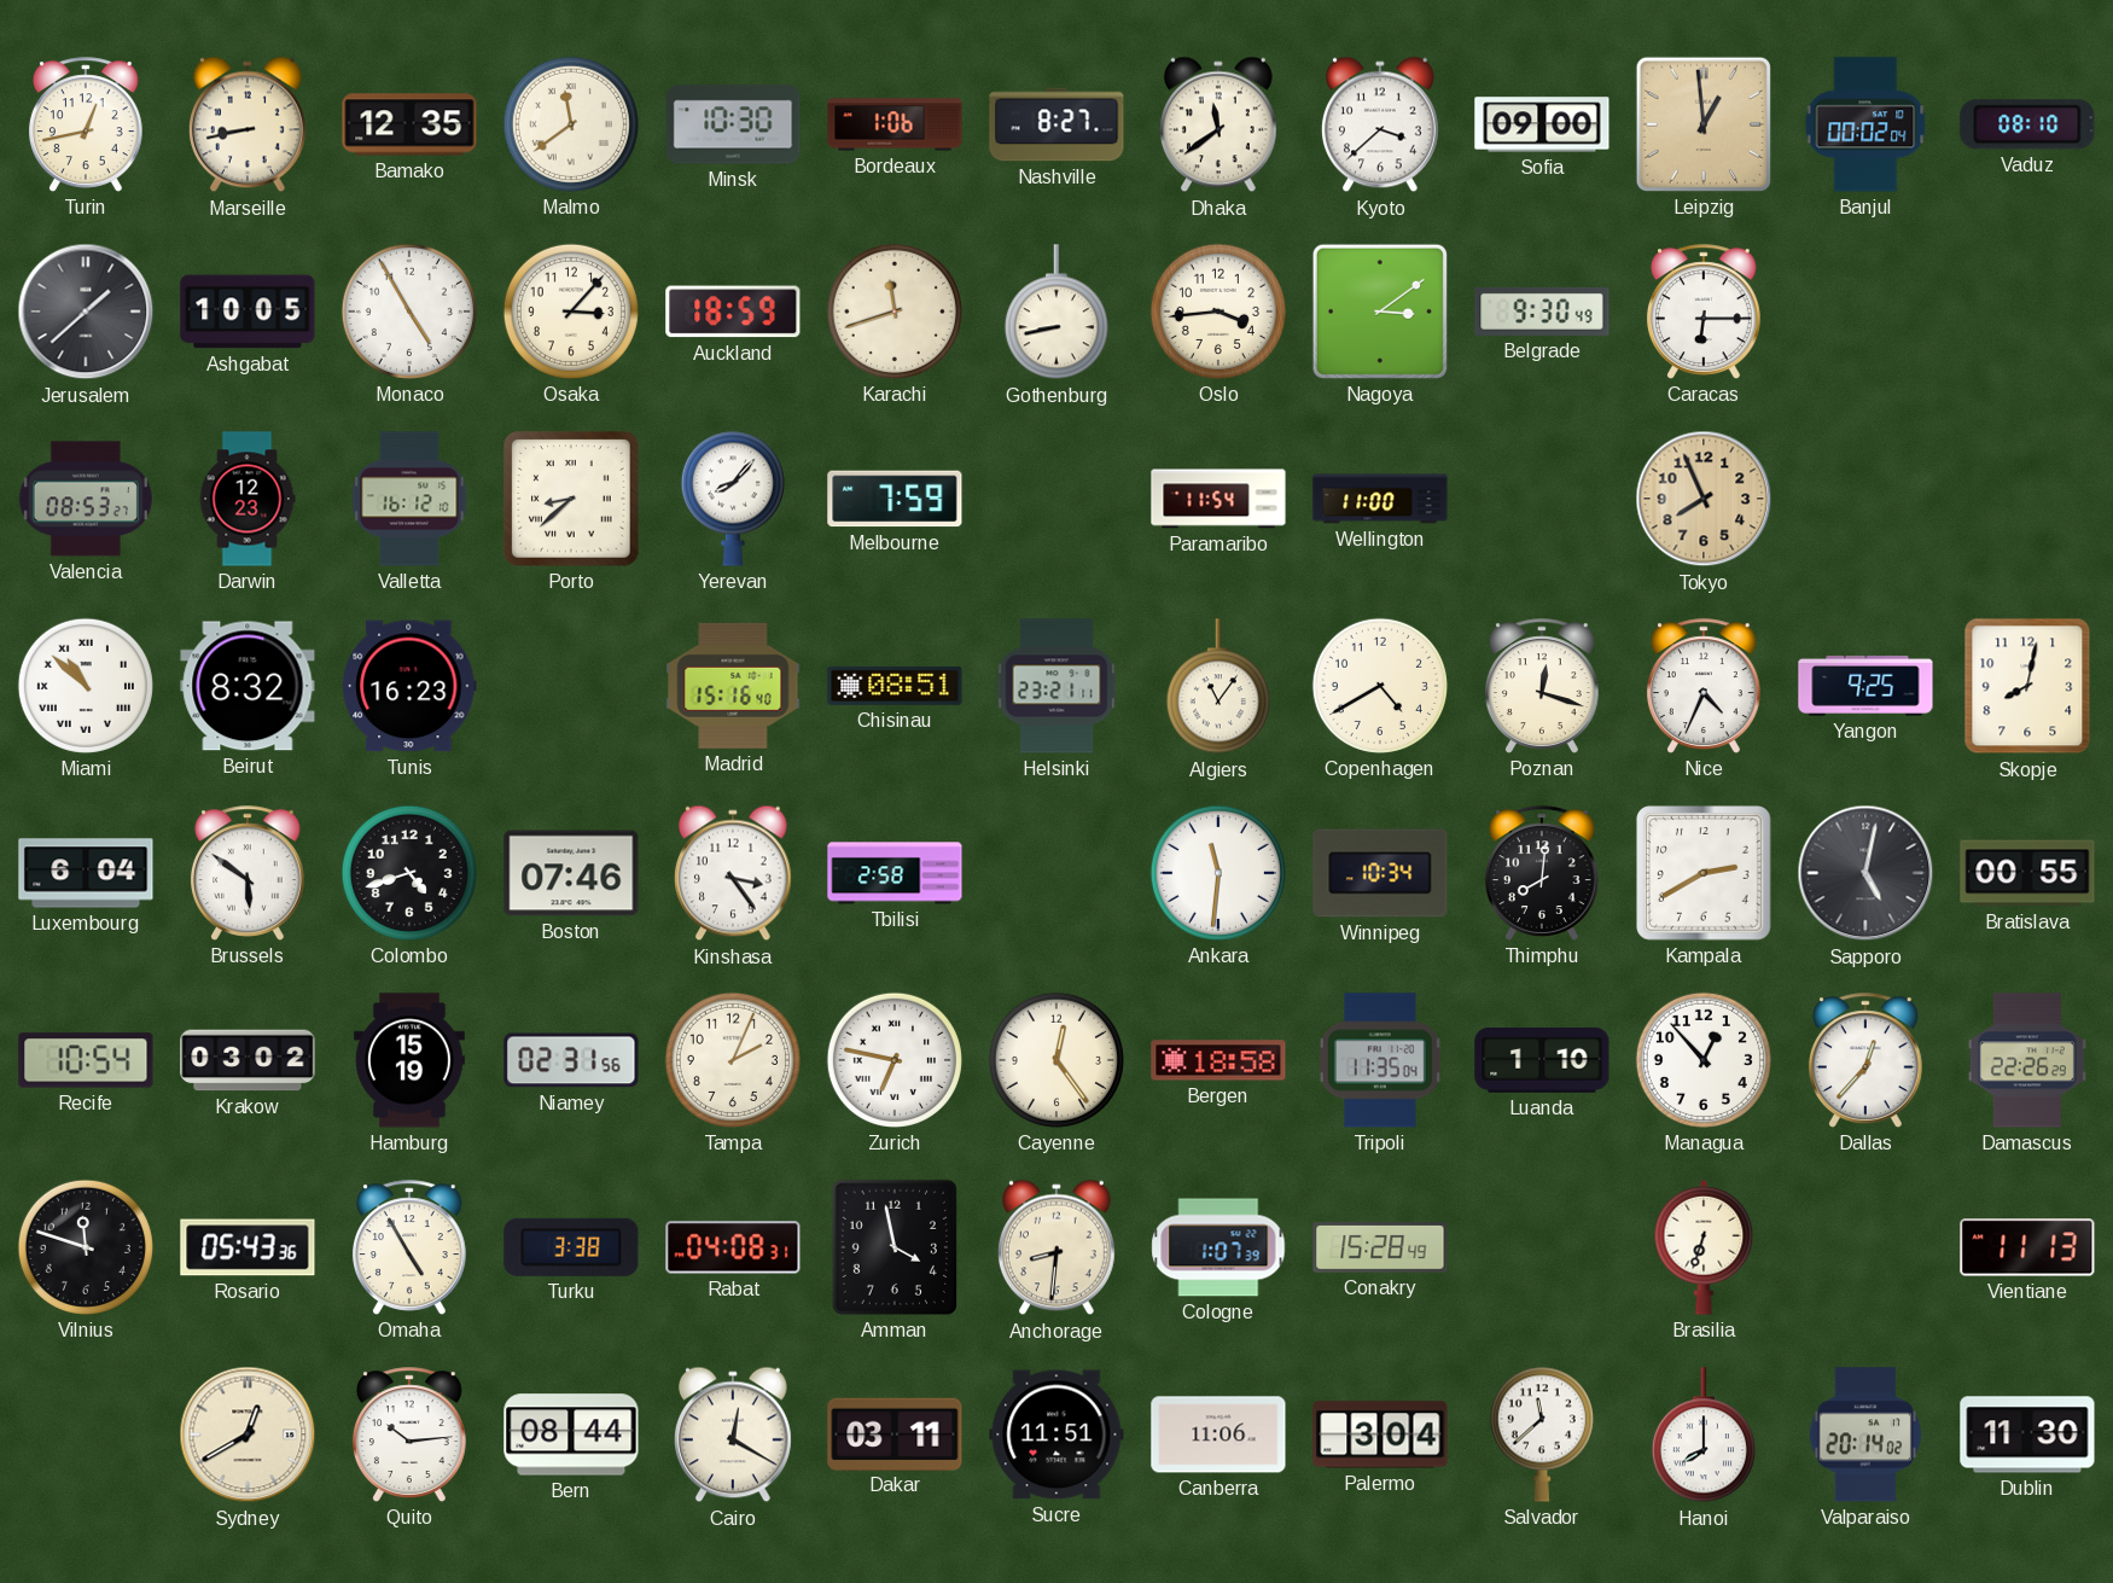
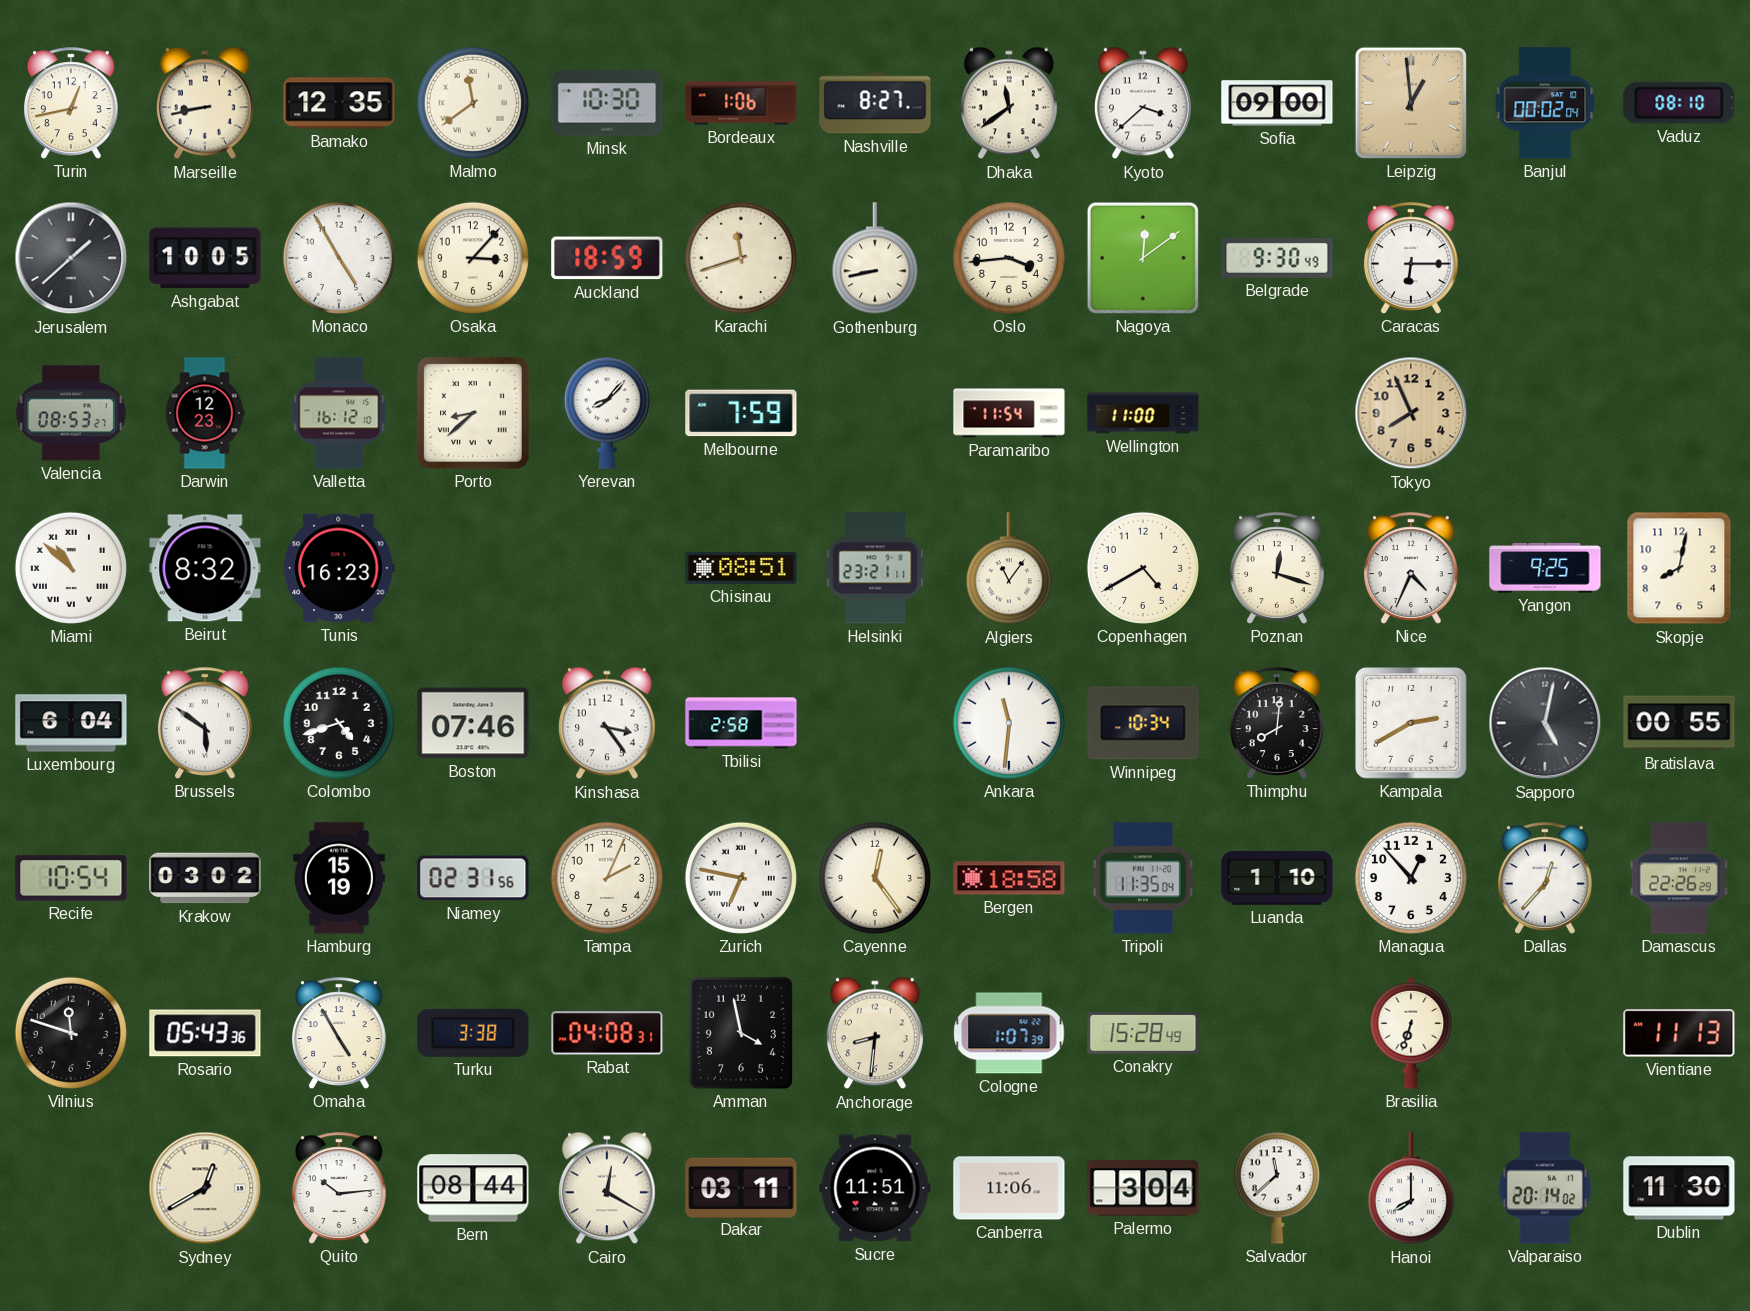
Nagoya: 3:09 -> 12:09
Madrid: 15:16 -> none
